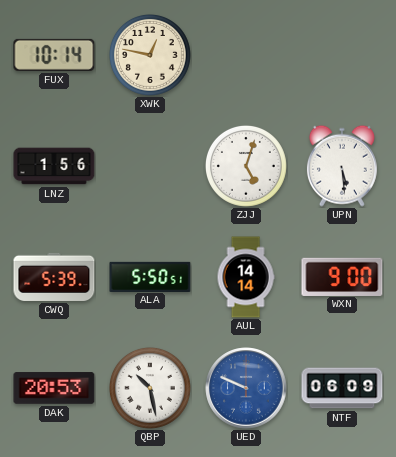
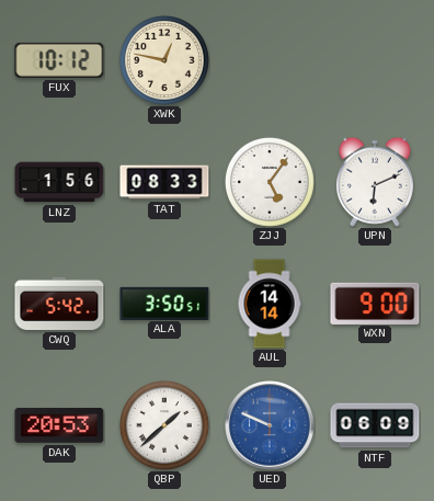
FUX: 10:14 -> 10:12
TAT: none -> 08:33
ZJJ: 5:03 -> 5:06
UPN: 5:29 -> 6:11
CWQ: 5:39 -> 5:42
ALA: 5:50 -> 3:50
QBP: 10:28 -> 1:38
